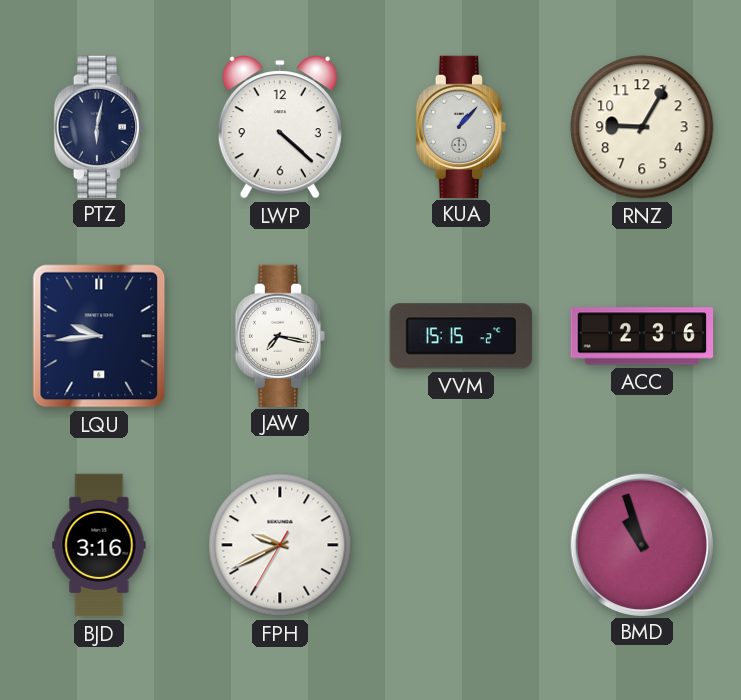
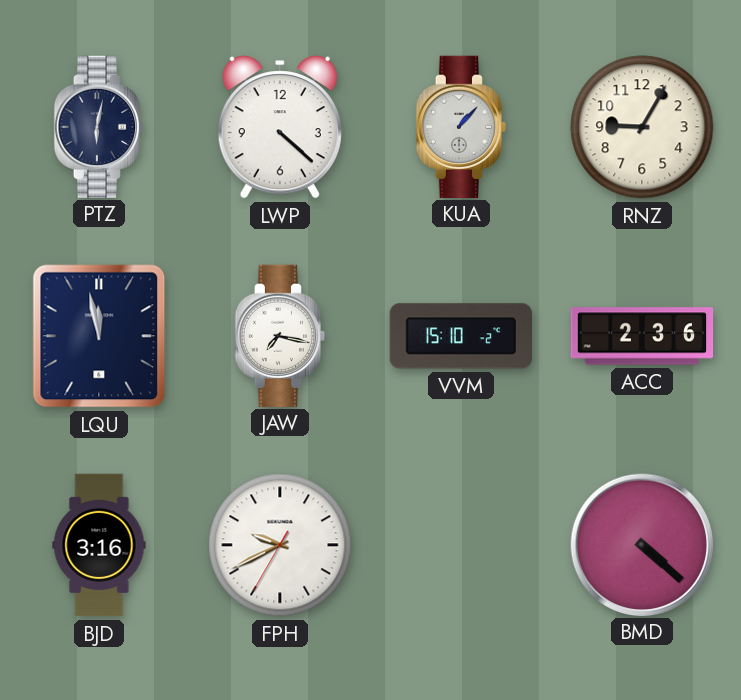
LQU: 9:44 -> 11:58
VVM: 15:15 -> 15:10
BMD: 10:57 -> 4:22
